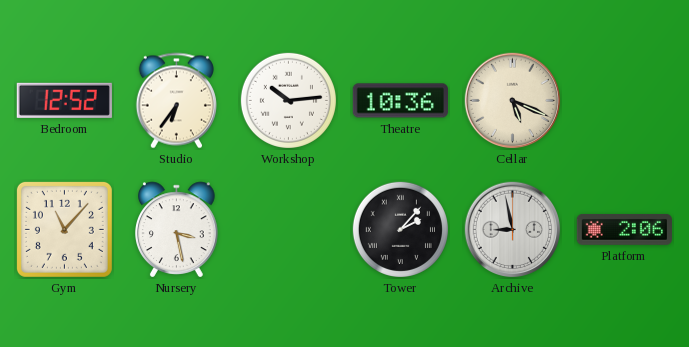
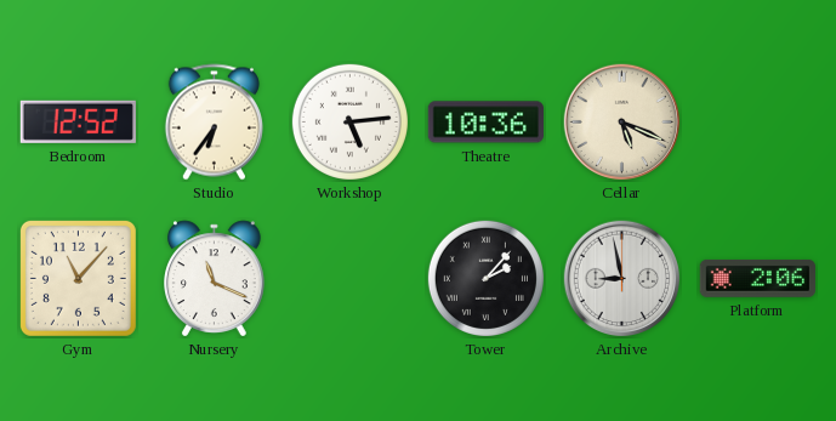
Workshop: 10:14 -> 5:14
Nursery: 3:28 -> 11:19
